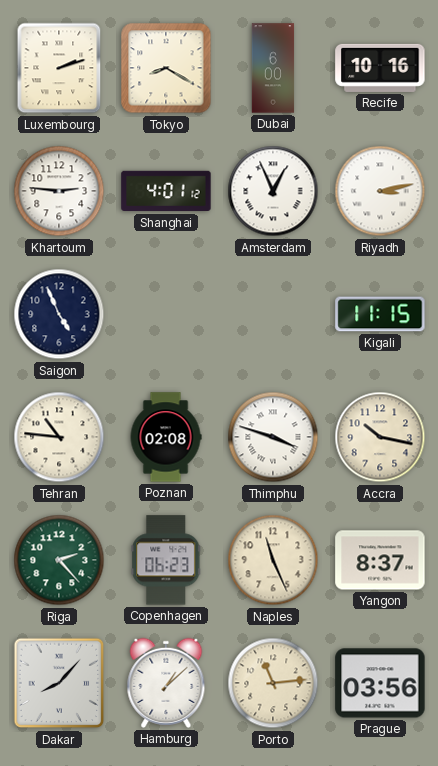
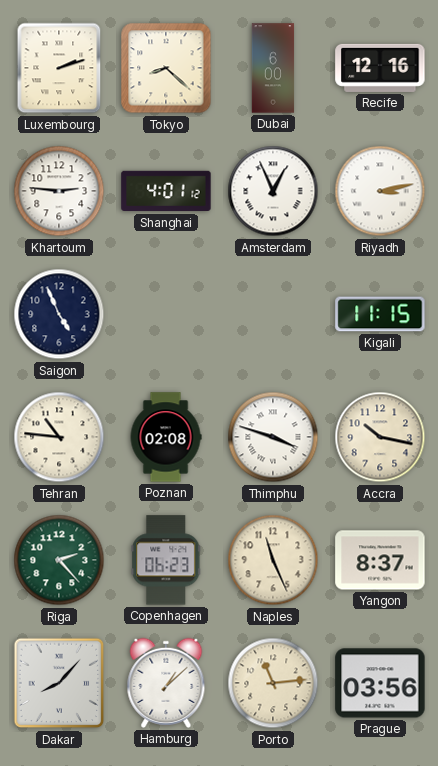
Tokyo: 8:20 -> 8:22
Recife: 10:16 -> 12:16
